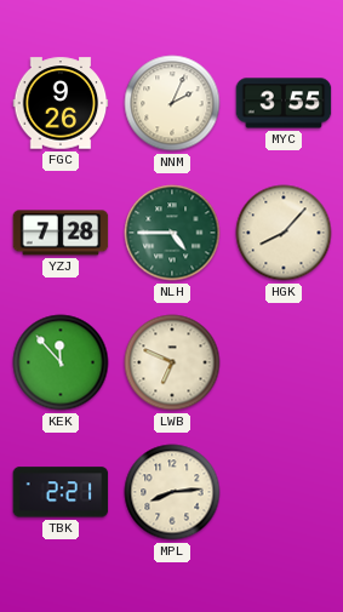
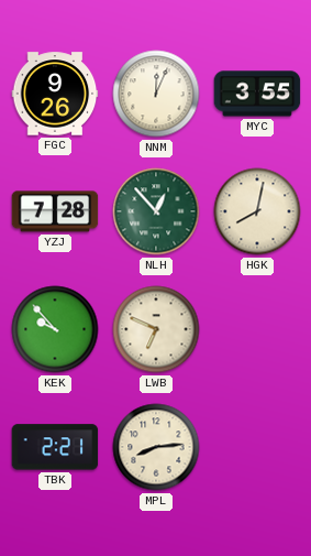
NNM: 2:04 -> 12:04
NLH: 4:45 -> 12:53
HGK: 8:07 -> 8:02
KEK: 11:53 -> 9:53
